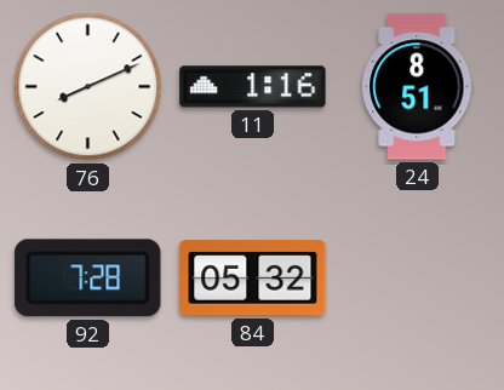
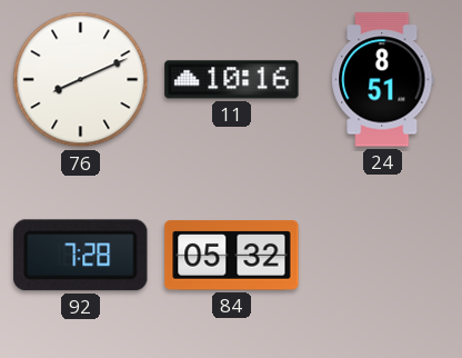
11: 1:16 -> 10:16
